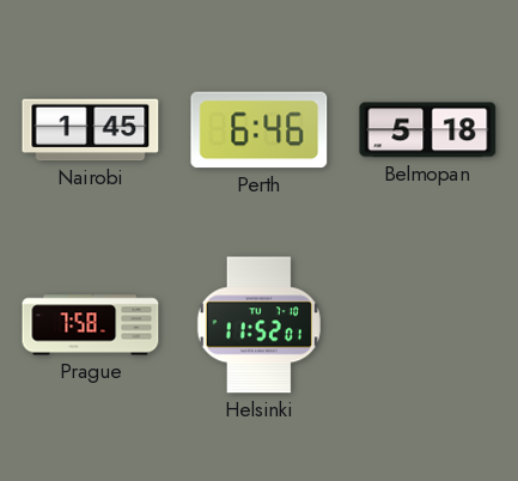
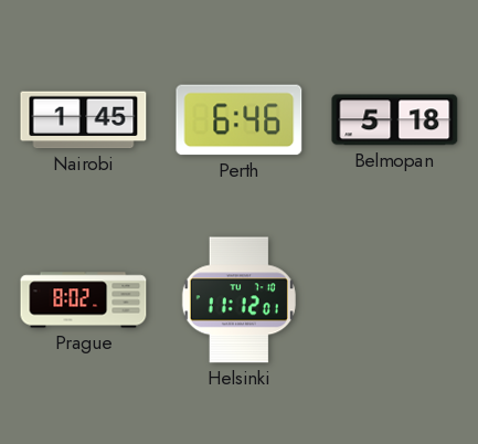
Prague: 7:58 -> 8:02
Helsinki: 11:52 -> 11:12
